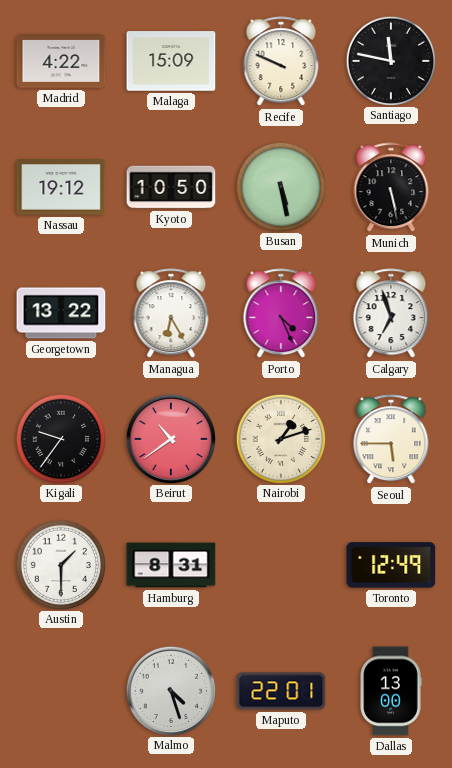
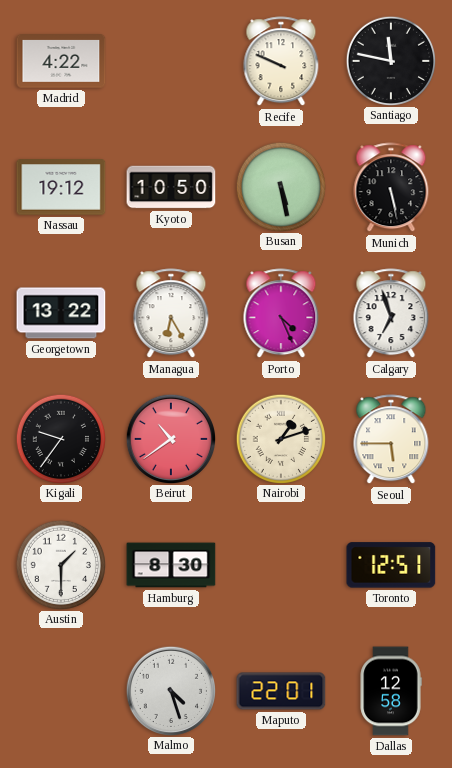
Malaga: 15:09 -> none
Hamburg: 8:31 -> 8:30
Toronto: 12:49 -> 12:51
Dallas: 13:00 -> 12:58
